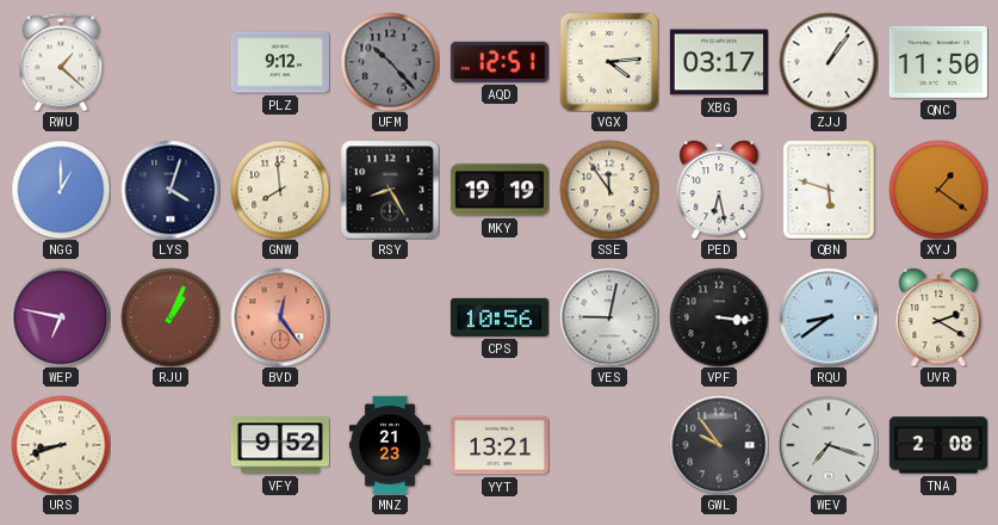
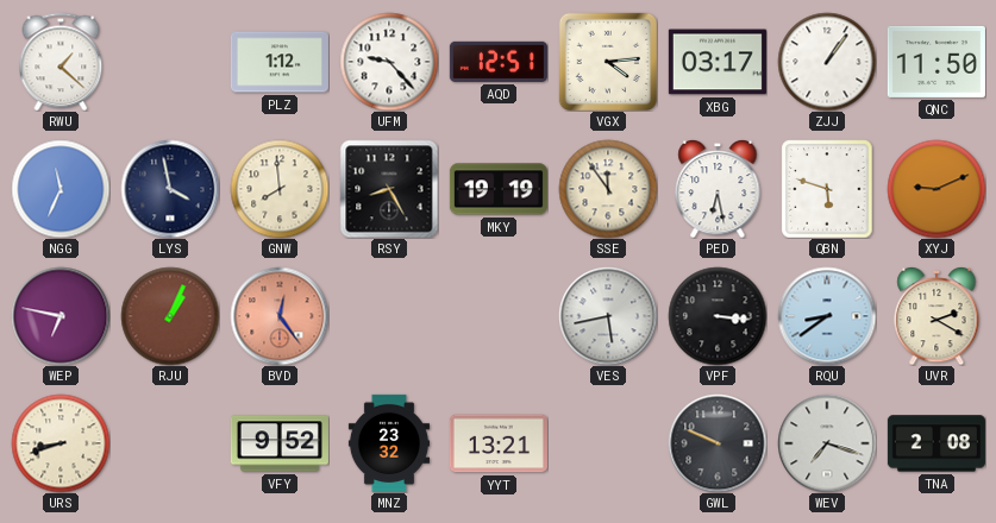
PLZ: 9:12 -> 1:12
UFM: 10:23 -> 9:23
UFM dial: grey -> white
NGG: 1:00 -> 11:34
LYS: 4:03 -> 3:58
XYJ: 1:21 -> 9:11
CPS: 10:56 -> none
VES: 9:02 -> 5:43
MNZ: 21:23 -> 23:32
GWL: 9:54 -> 9:49
